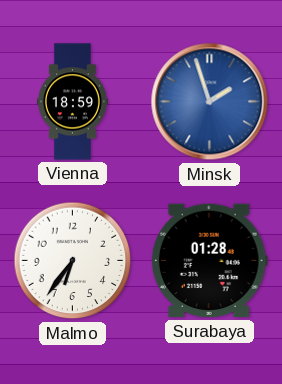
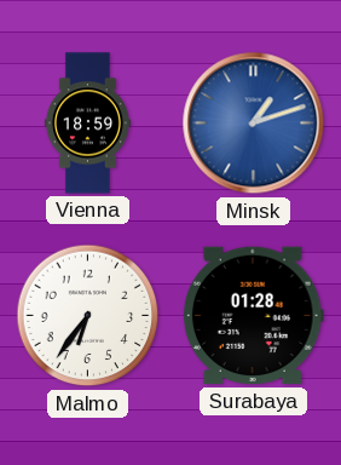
Minsk: 1:57 -> 1:12
